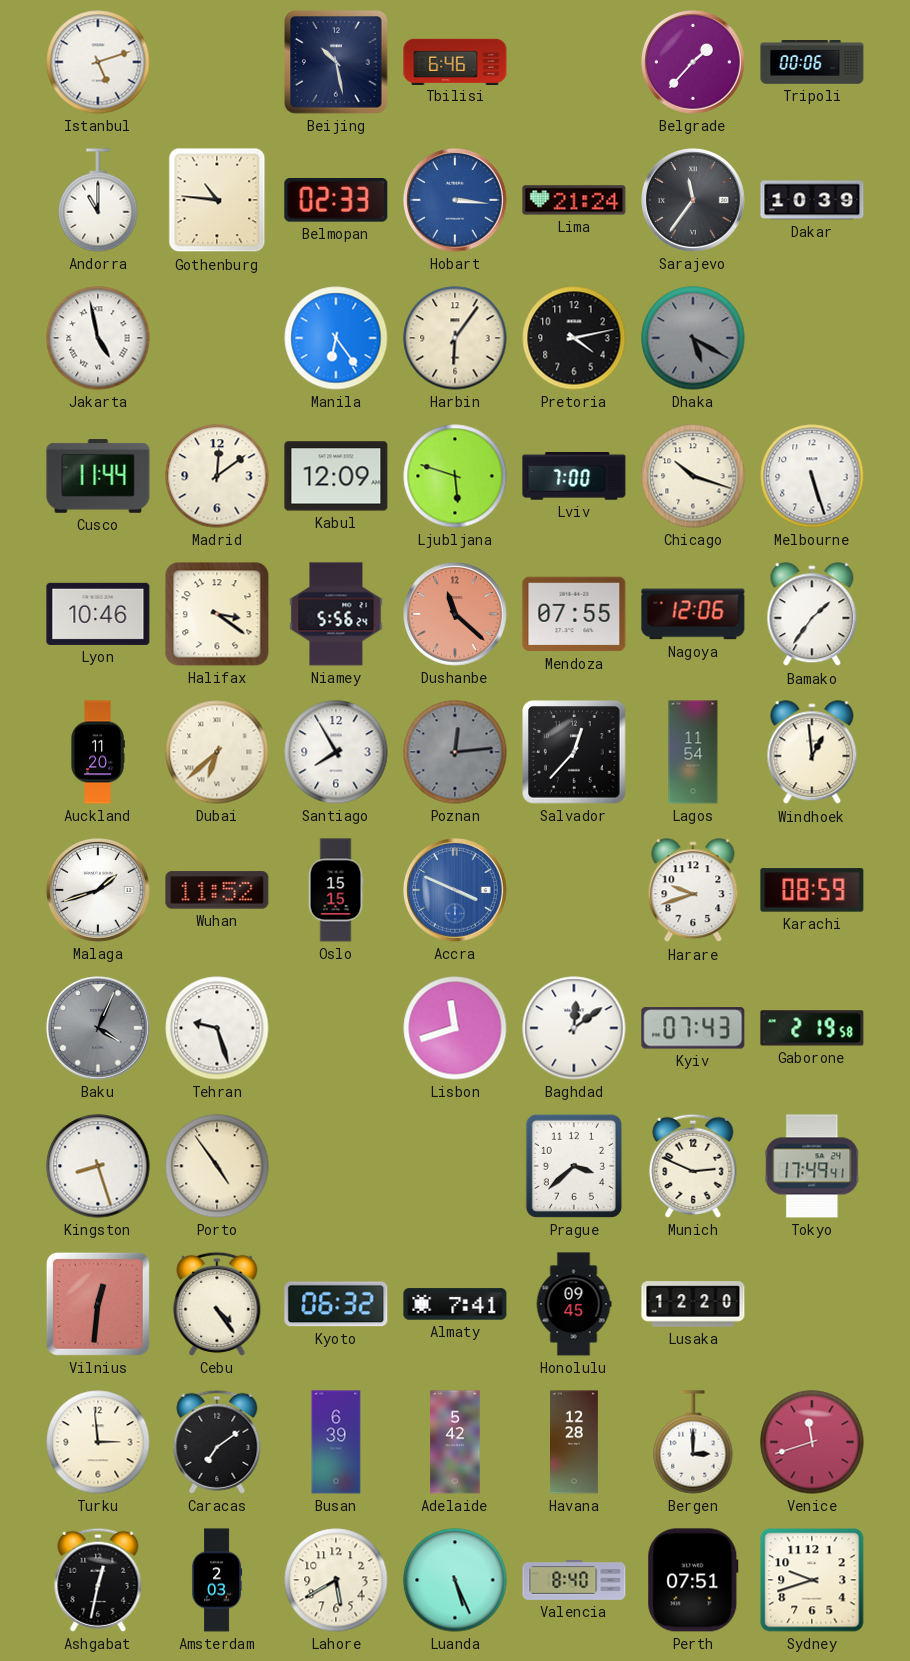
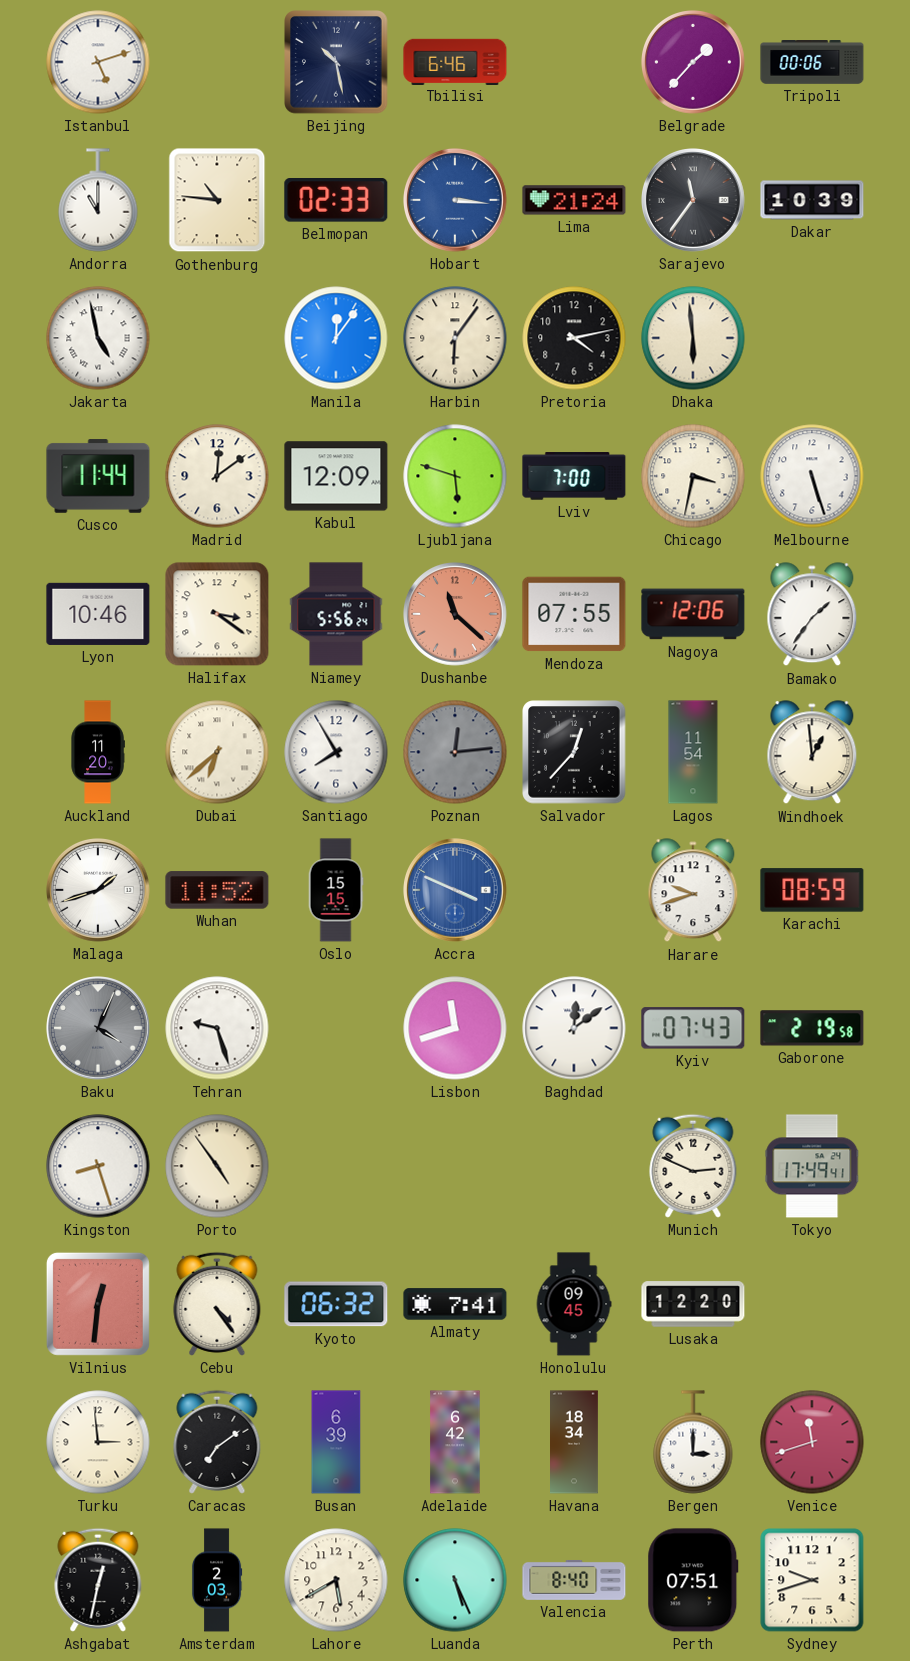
Manila: 6:24 -> 12:06
Dhaka: 5:20 -> 5:59
Dhaka dial: grey -> cream
Chicago: 10:18 -> 3:32
Prague: 3:38 -> none
Adelaide: 5:42 -> 6:42
Havana: 12:28 -> 18:34
